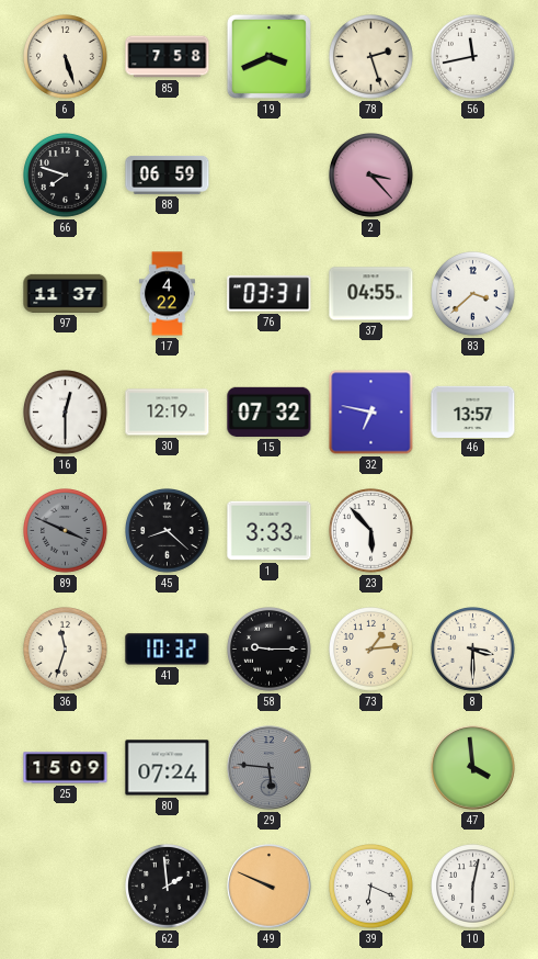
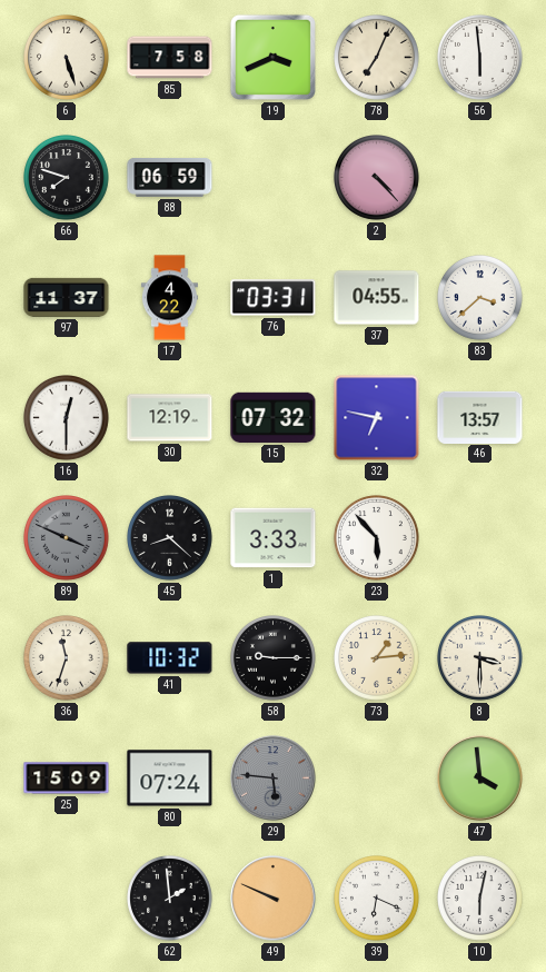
78: 2:27 -> 7:04
56: 11:43 -> 5:59
2: 3:23 -> 4:23
